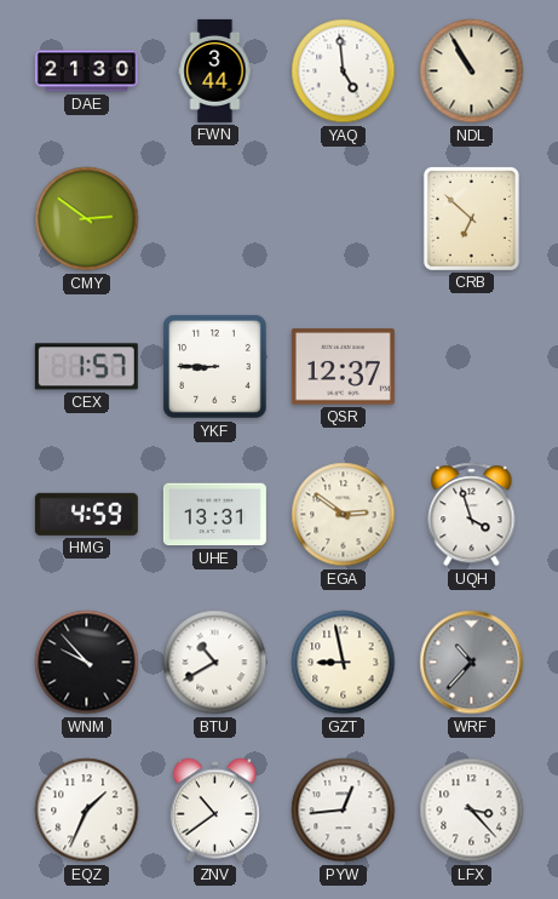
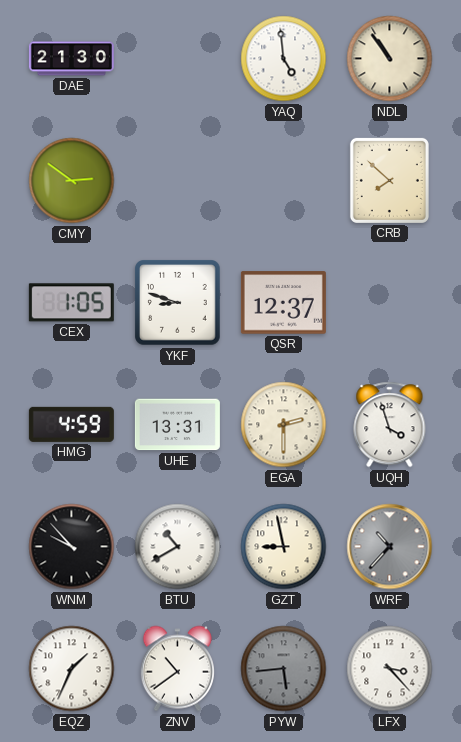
FWN: 3:44 -> none
NDL: 10:55 -> 10:54
CRB: 6:52 -> 7:52
CEX: 1:57 -> 1:05
YKF: 8:45 -> 8:48
EGA: 2:51 -> 2:30
PYW: 12:44 -> 5:44
PYW dial: white -> grey
